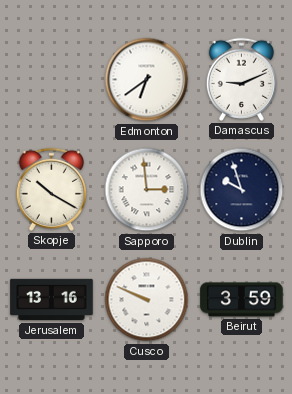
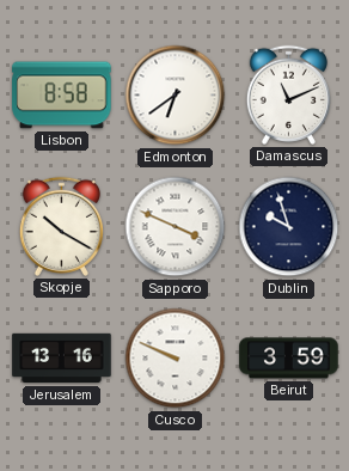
Lisbon: none -> 8:58
Damascus: 9:11 -> 11:11
Sapporo: 2:59 -> 3:49
